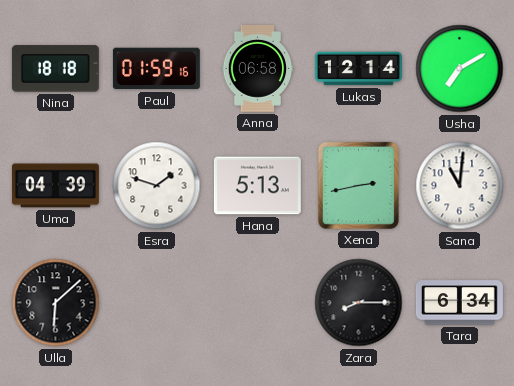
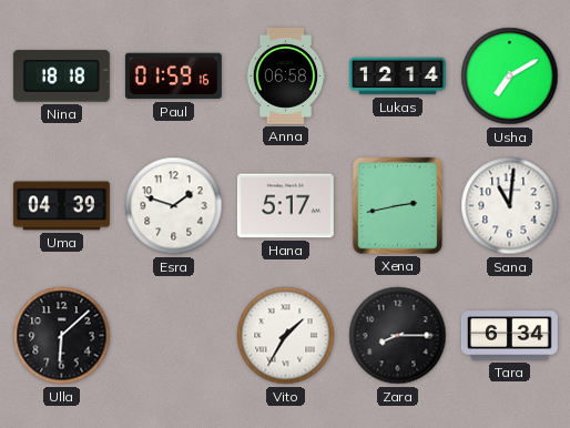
Hana: 5:13 -> 5:17
Vito: none -> 1:35
